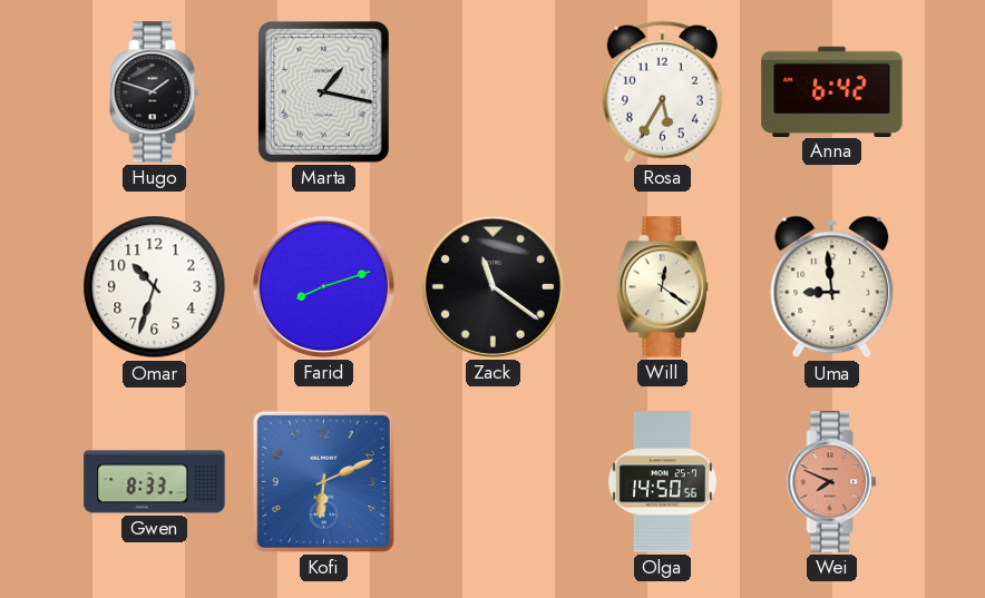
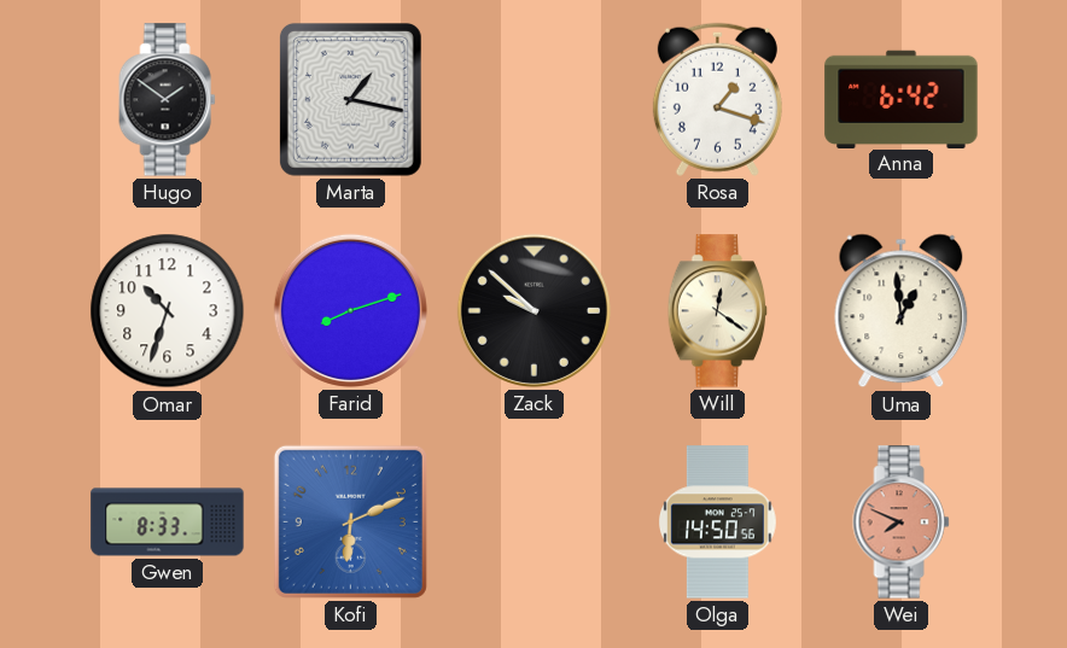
Hugo: 1:48 -> 1:51
Rosa: 5:35 -> 1:18
Zack: 11:21 -> 9:52
Uma: 8:59 -> 12:59
